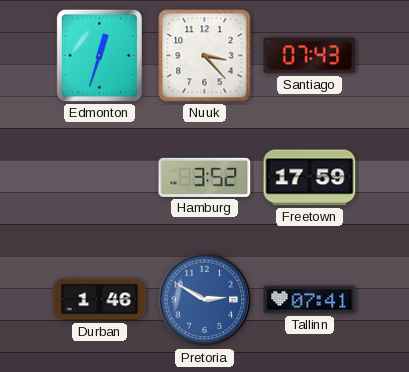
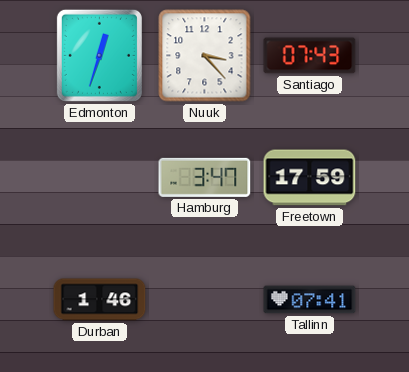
Hamburg: 3:52 -> 3:47
Pretoria: 2:50 -> none
